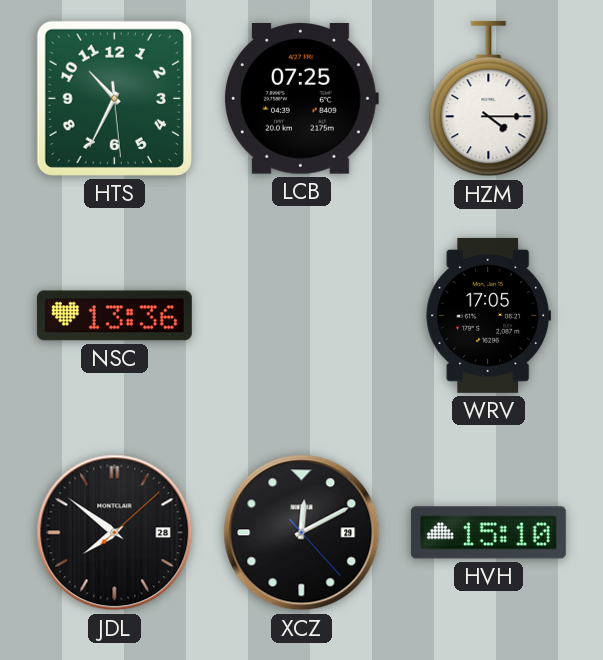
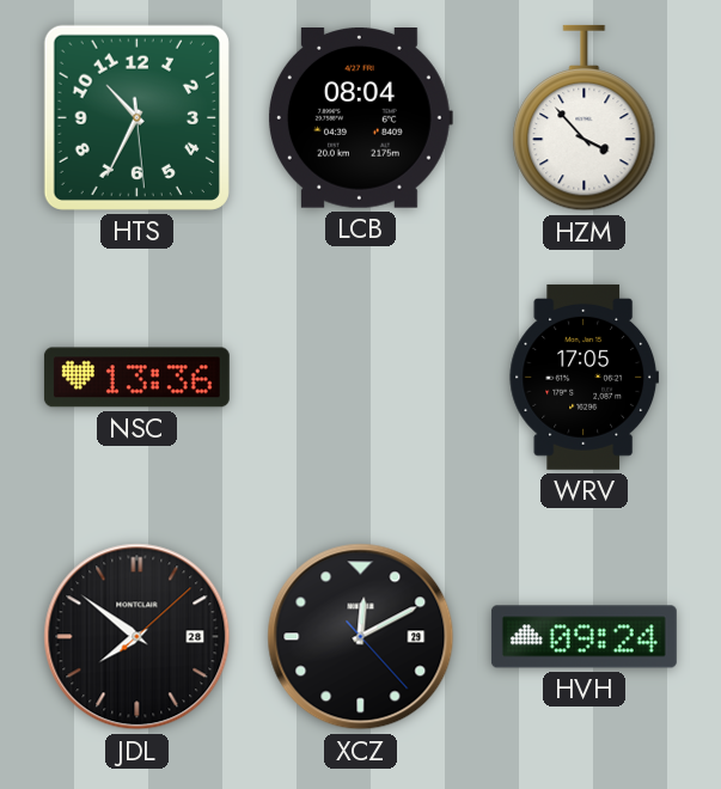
LCB: 07:25 -> 08:04
HZM: 4:15 -> 3:53
HVH: 15:10 -> 09:24
